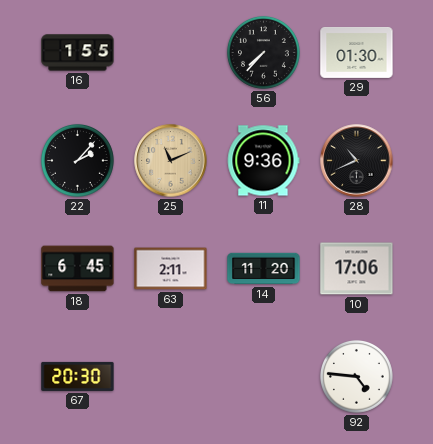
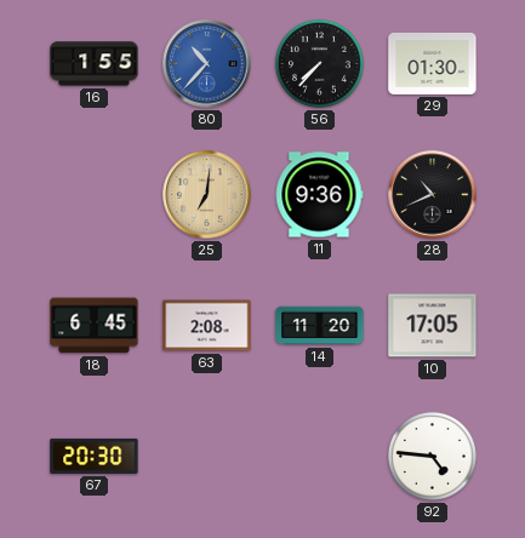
80: none -> 10:37
22: 2:07 -> none
25: 11:11 -> 7:01
63: 2:11 -> 2:08
10: 17:06 -> 17:05
